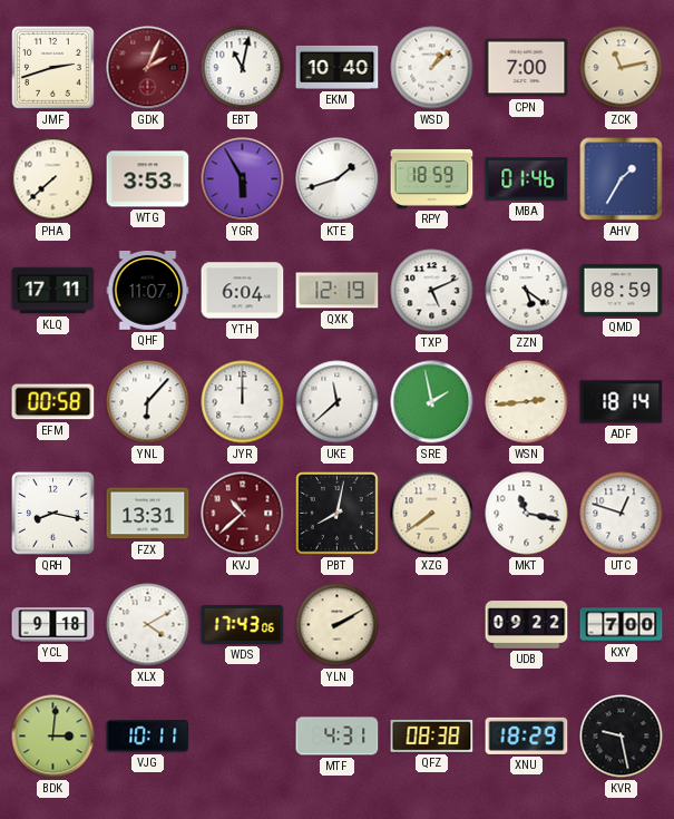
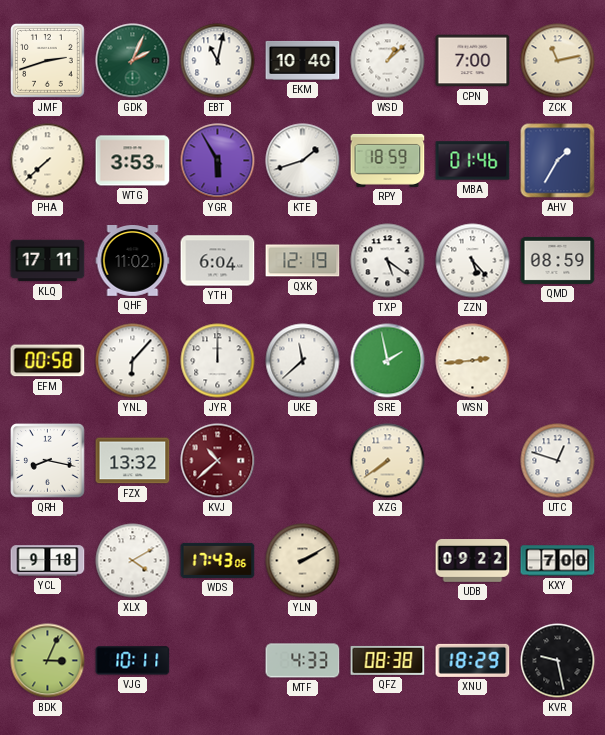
GDK dial: burgundy -> green
QHF: 11:07 -> 11:02
TXP: 5:11 -> 5:21
ZZN: 5:21 -> 5:23
ADF: 18:14 -> none
FZX: 13:31 -> 13:32
PBT: 8:02 -> none
MKT: 11:17 -> none
BDK: 3:01 -> 3:04
MTF: 4:31 -> 4:33
